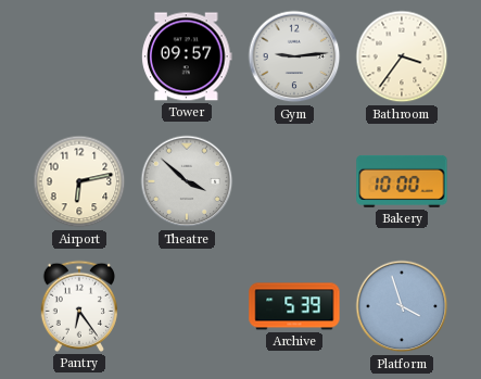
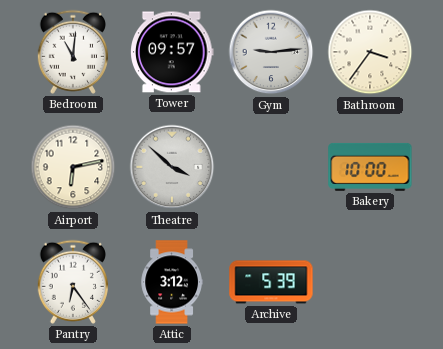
Bedroom: none -> 11:01
Attic: none -> 3:12
Platform: 3:57 -> none
